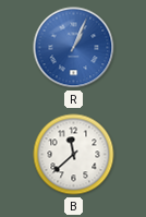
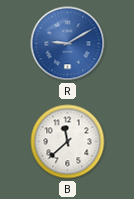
R: 1:04 -> 9:10
